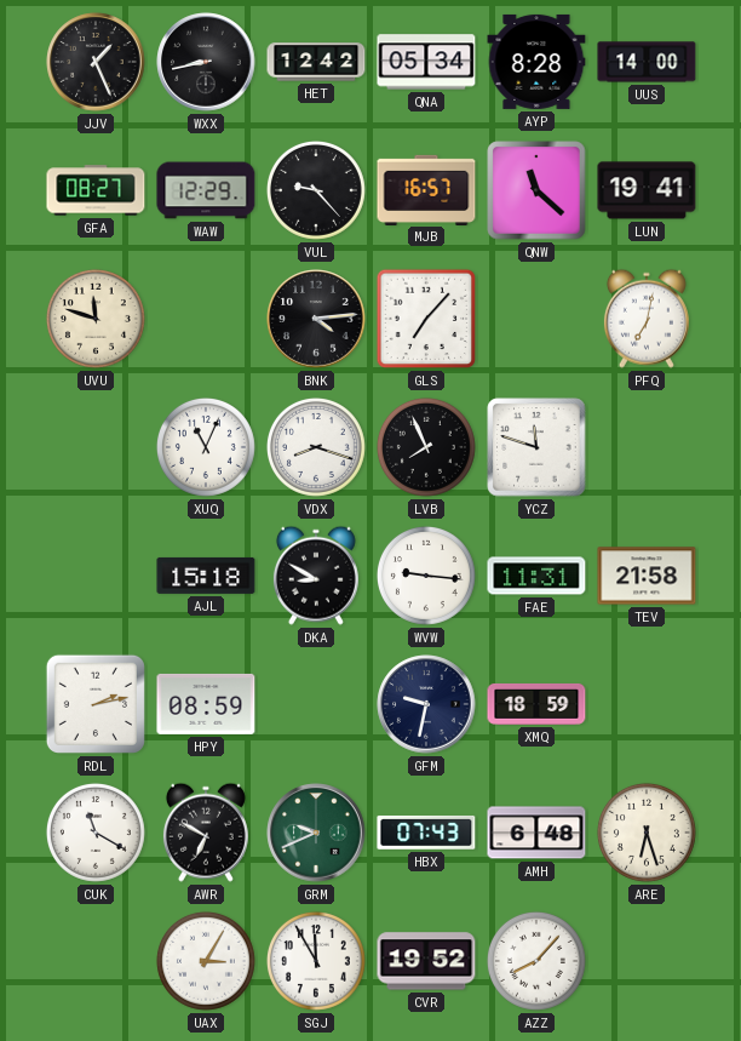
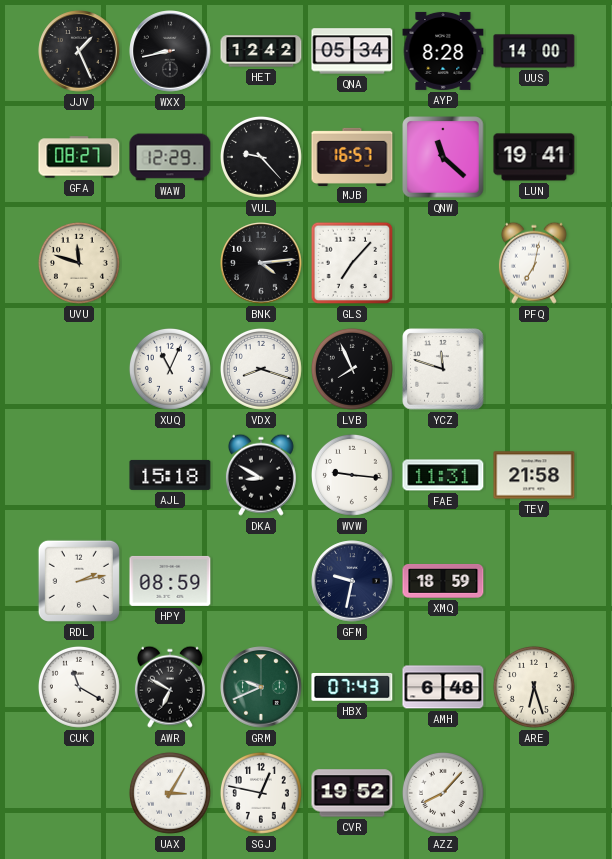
SGJ: 11:55 -> 12:47
